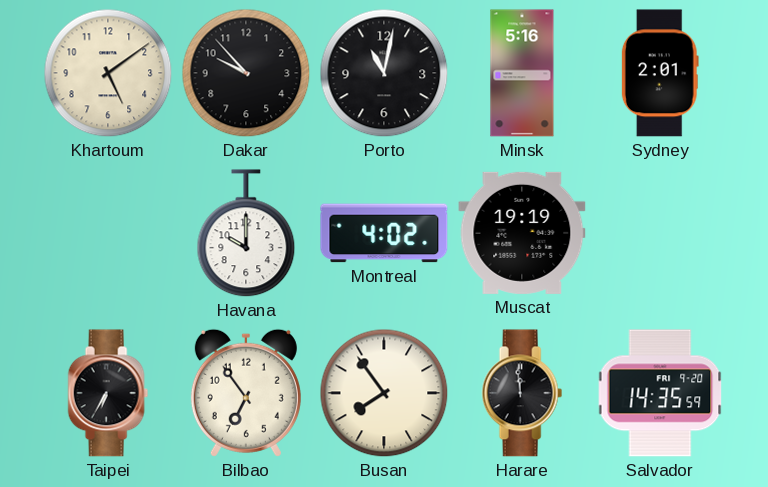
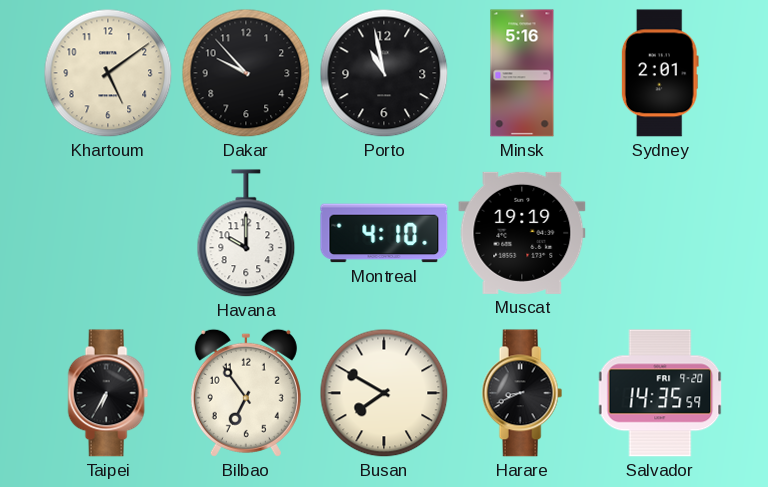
Porto: 11:02 -> 10:58
Montreal: 4:02 -> 4:10
Busan: 7:54 -> 7:50
Harare: 11:59 -> 8:41
